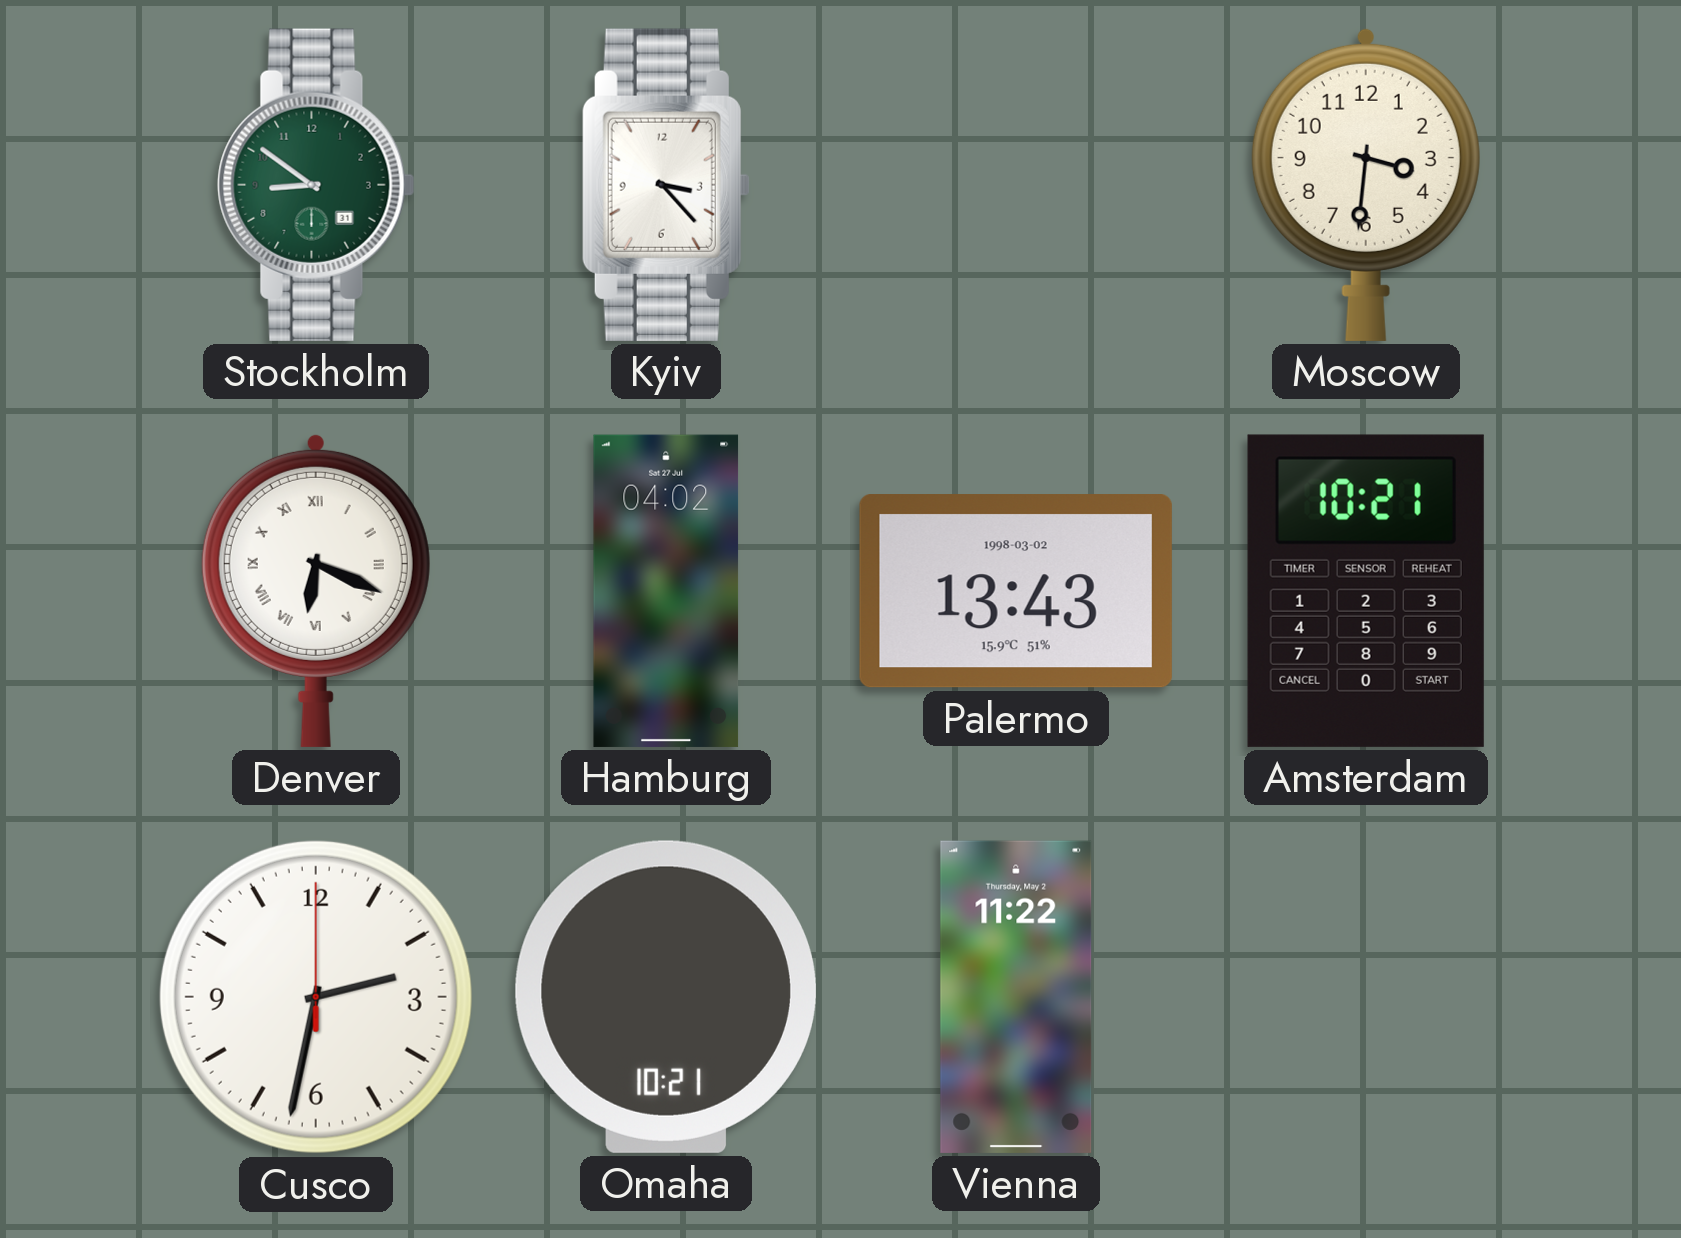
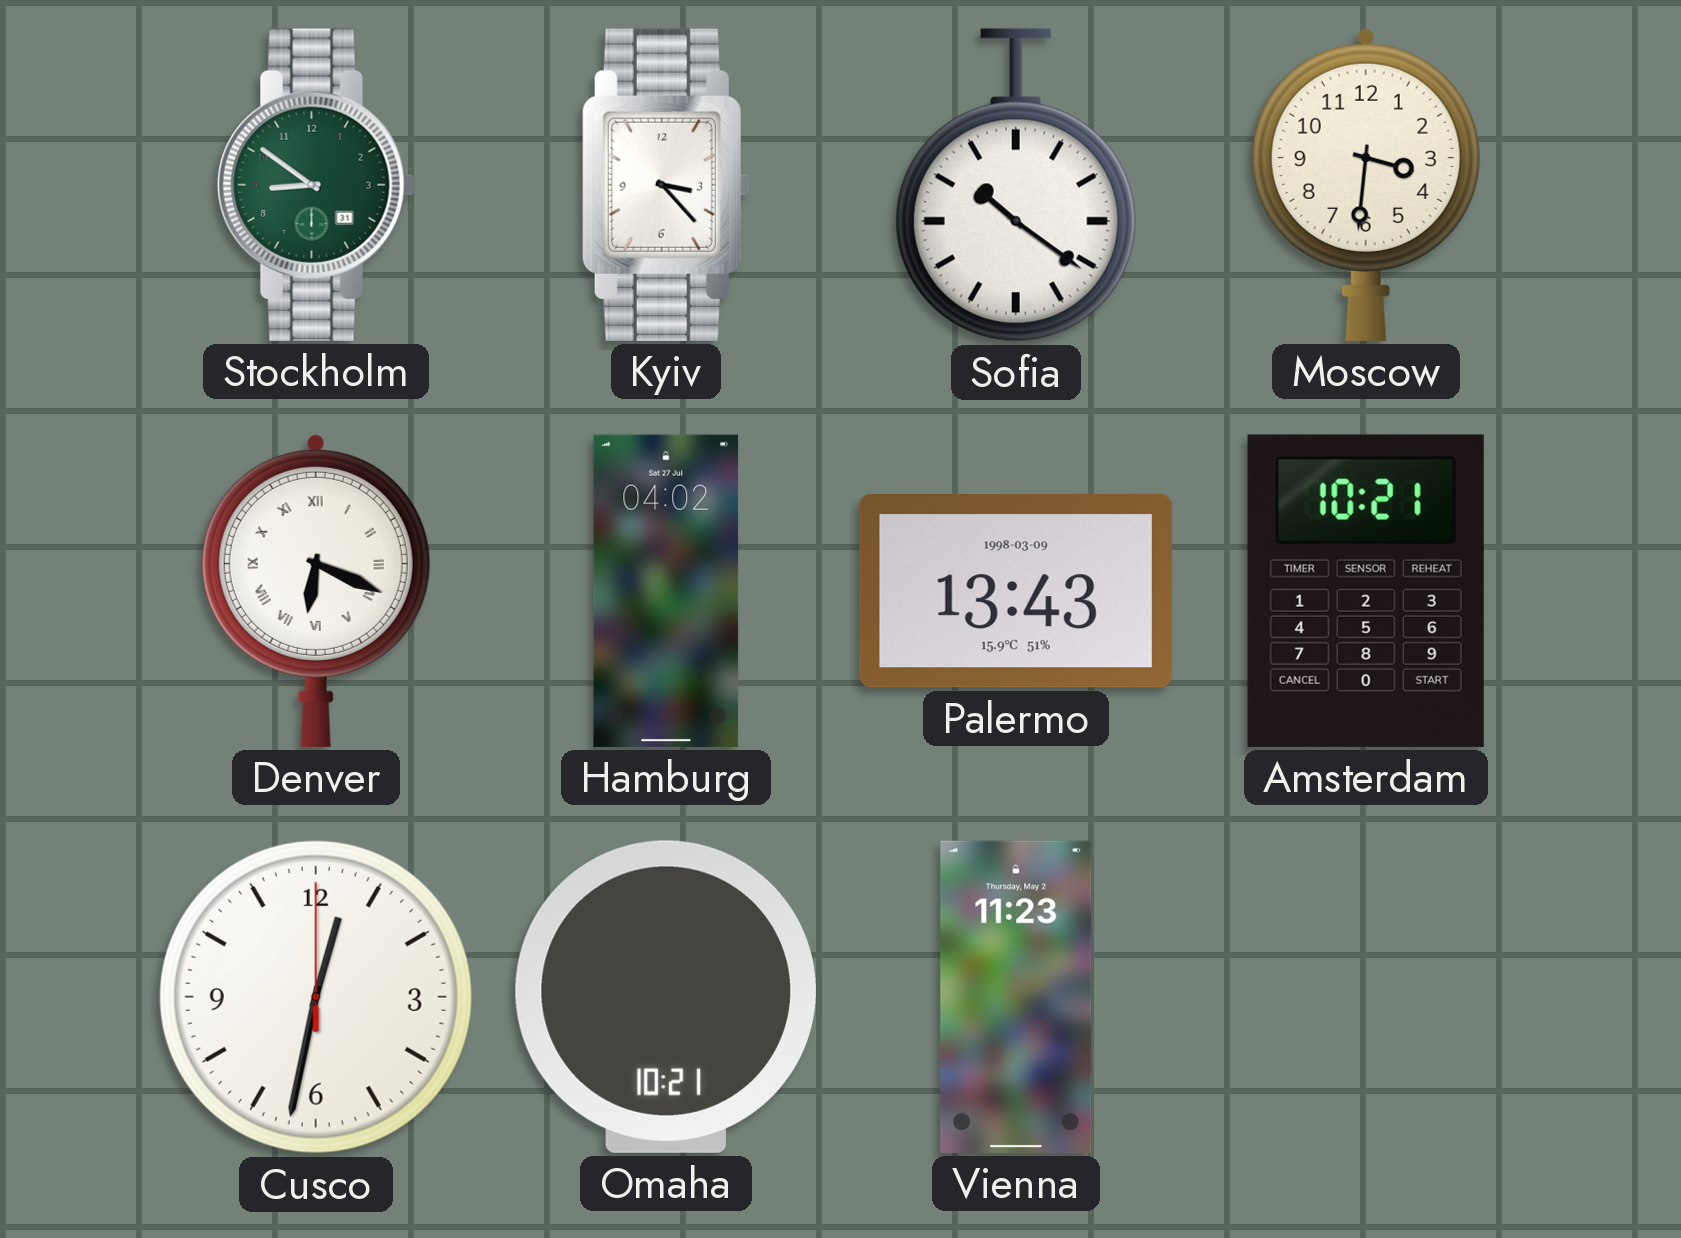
Sofia: none -> 10:21
Palermo date: 1998-03-02 -> 1998-03-09
Cusco: 2:32 -> 12:32
Vienna: 11:22 -> 11:23
